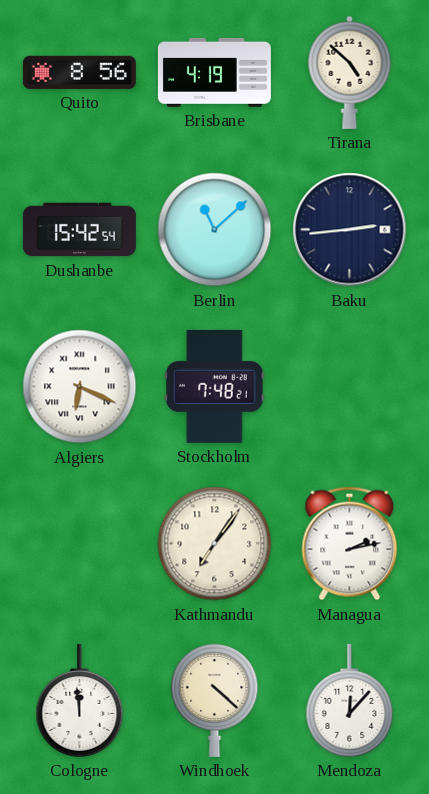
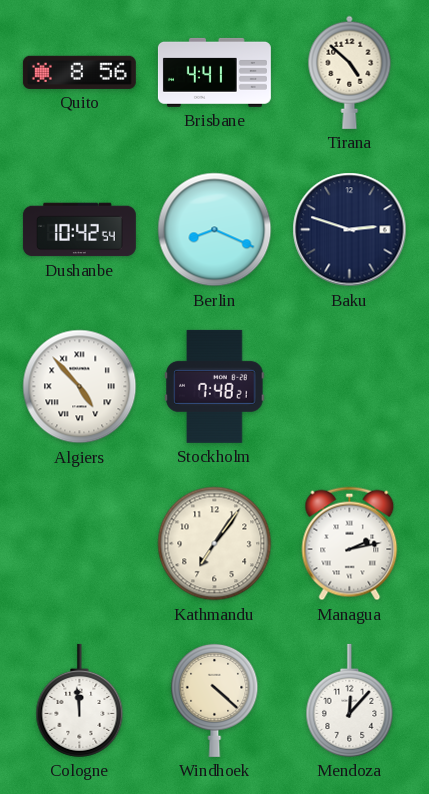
Brisbane: 4:19 -> 4:41
Dushanbe: 15:42 -> 10:42
Berlin: 11:08 -> 8:19
Baku: 2:44 -> 2:48
Algiers: 6:19 -> 4:53
